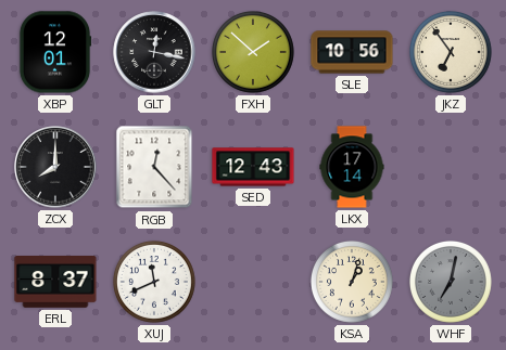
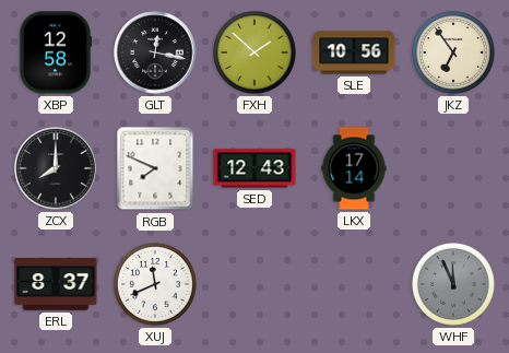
XBP: 12:01 -> 12:58
RGB: 12:23 -> 7:49
KSA: 1:03 -> none
WHF: 7:02 -> 11:56
